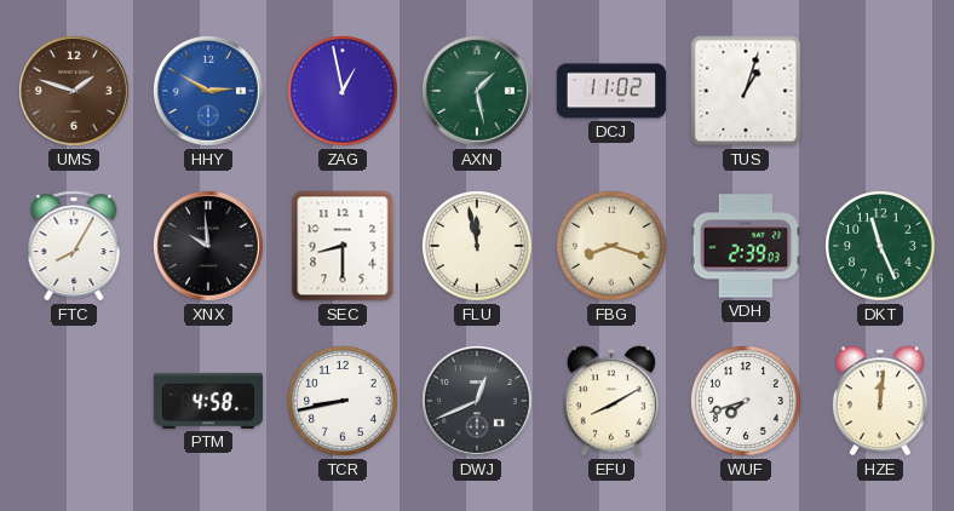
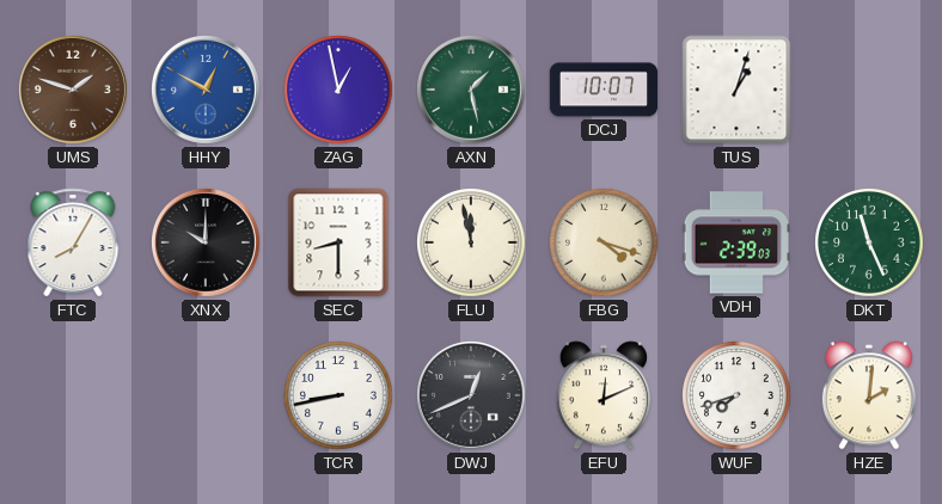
HHY: 2:50 -> 12:50
DCJ: 11:02 -> 10:07
XNX: 9:59 -> 10:00
FBG: 8:18 -> 4:18
PTM: 4:58 -> none
EFU: 8:10 -> 12:11
HZE: 12:01 -> 2:01
